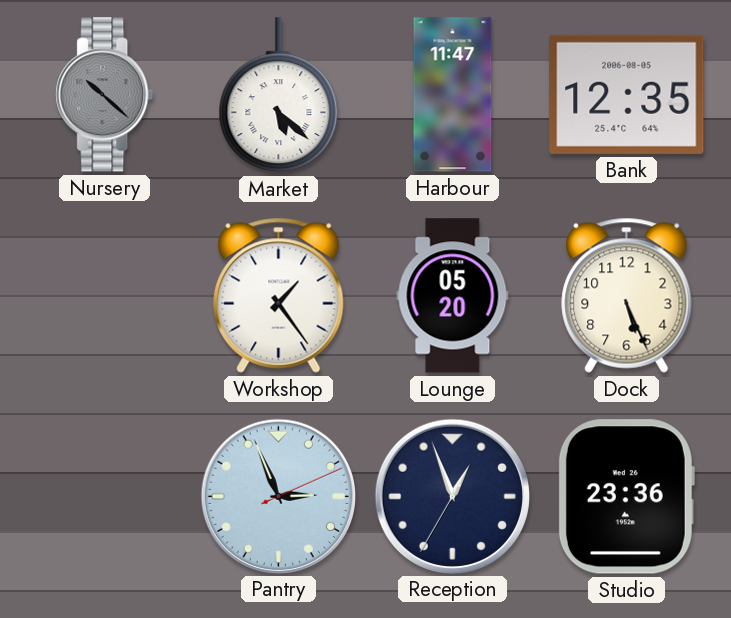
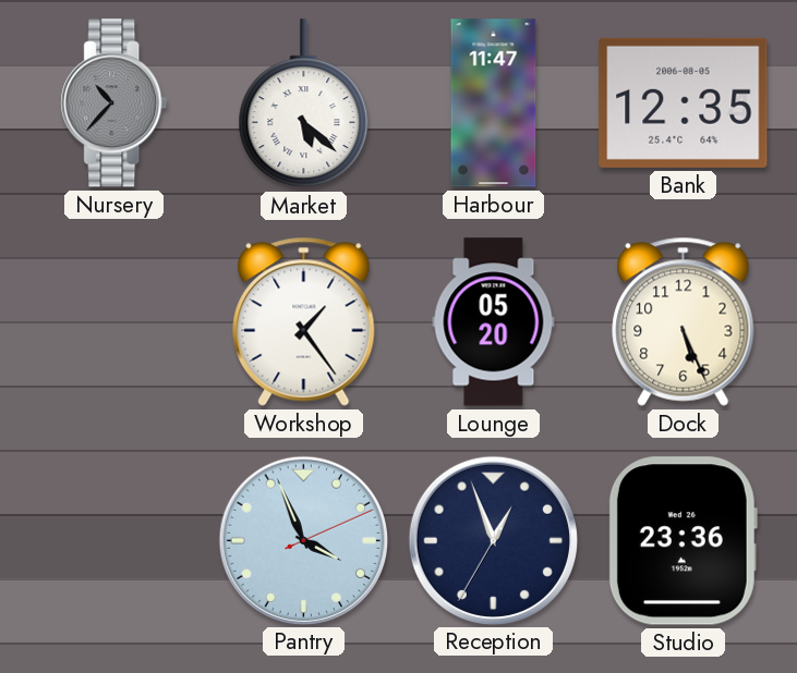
Nursery: 10:22 -> 10:37
Pantry: 2:56 -> 3:56
